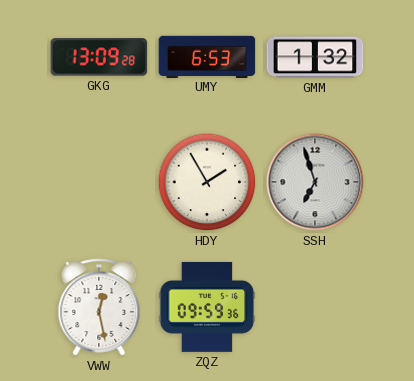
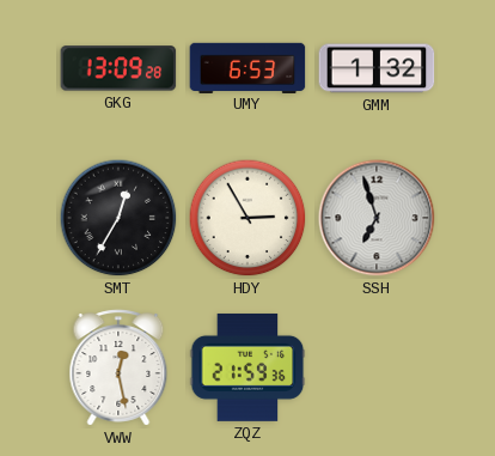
SMT: none -> 12:35
HDY: 1:55 -> 2:55
ZQZ: 09:59 -> 21:59
